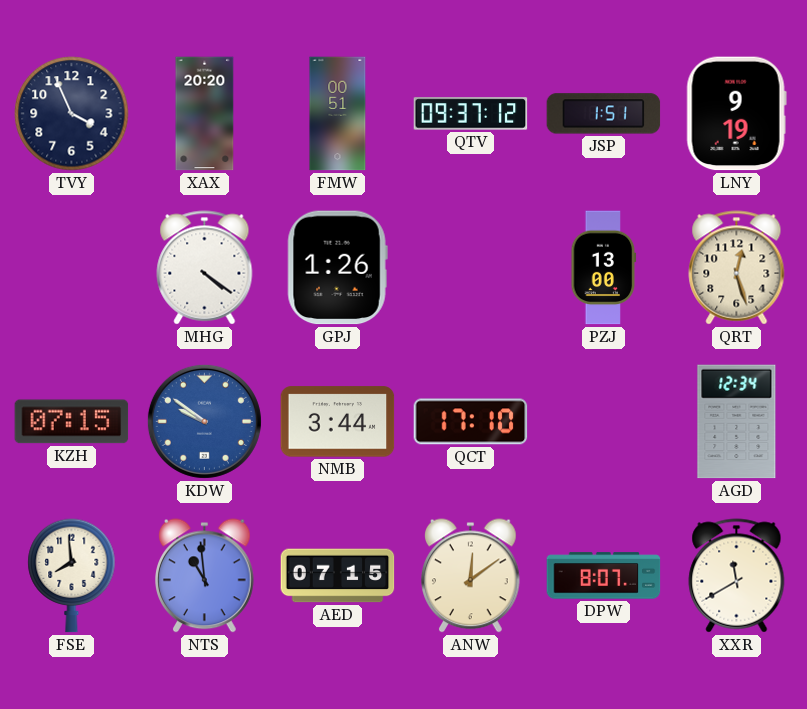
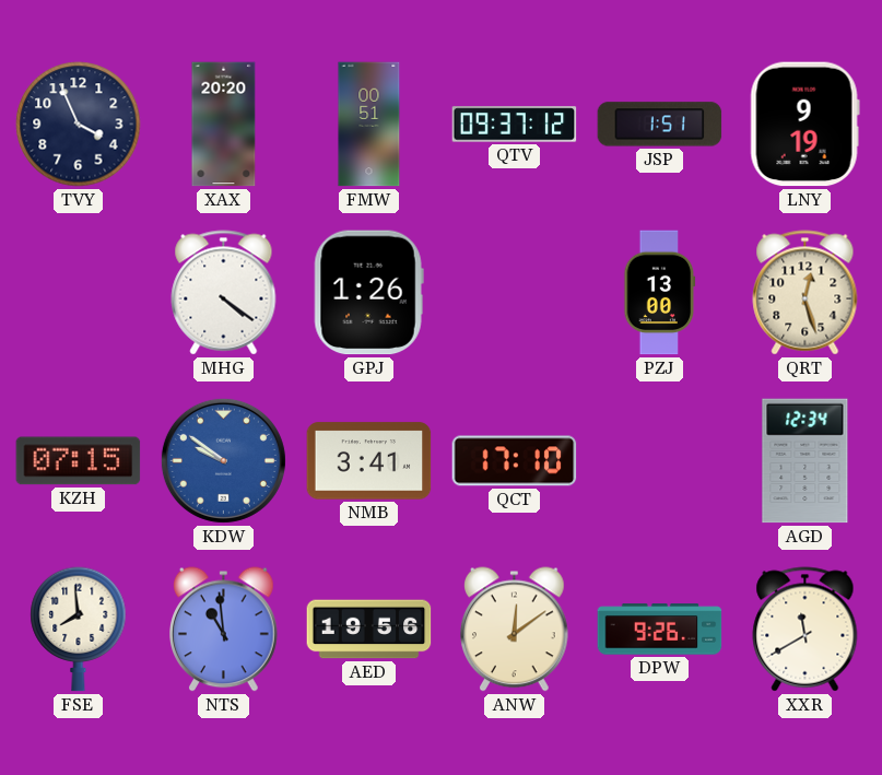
NMB: 3:44 -> 3:41
AED: 07:15 -> 19:56
DPW: 8:07 -> 9:26
